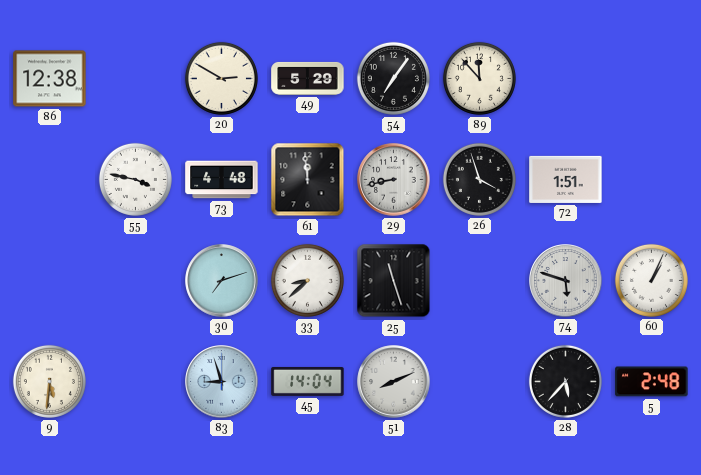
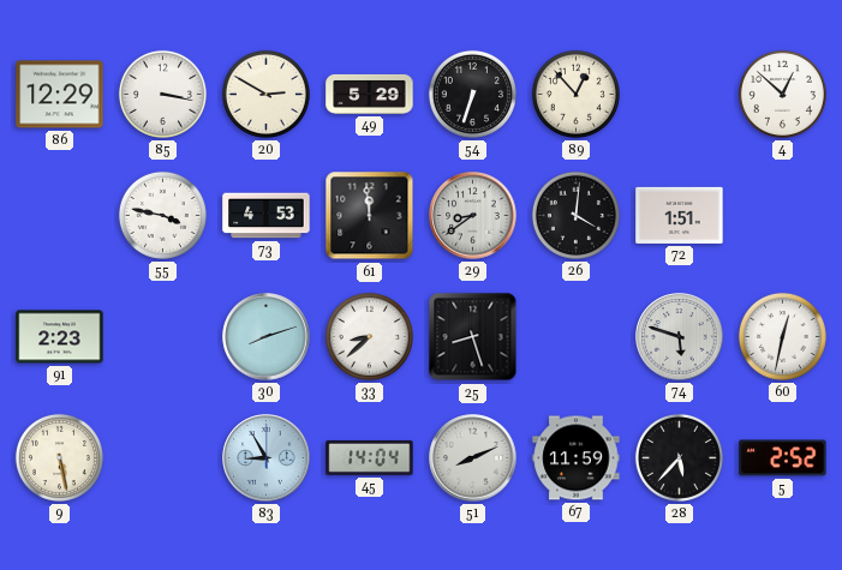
86: 12:38 -> 12:29
85: none -> 3:17
54: 7:06 -> 6:33
89: 11:53 -> 12:53
4: none -> 12:52
73: 4:48 -> 4:53
29: 8:43 -> 8:39
26: 3:57 -> 4:01
91: none -> 2:23
30: 7:12 -> 8:12
25: 11:27 -> 8:27
60: 1:04 -> 12:32
9: 5:31 -> 5:28
83: 8:57 -> 8:55
67: none -> 11:59
5: 2:48 -> 2:52
